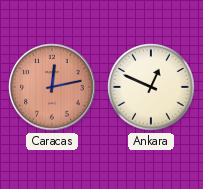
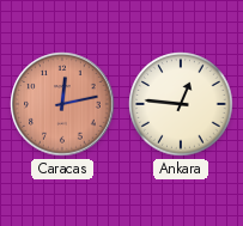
Ankara: 12:49 -> 12:46
